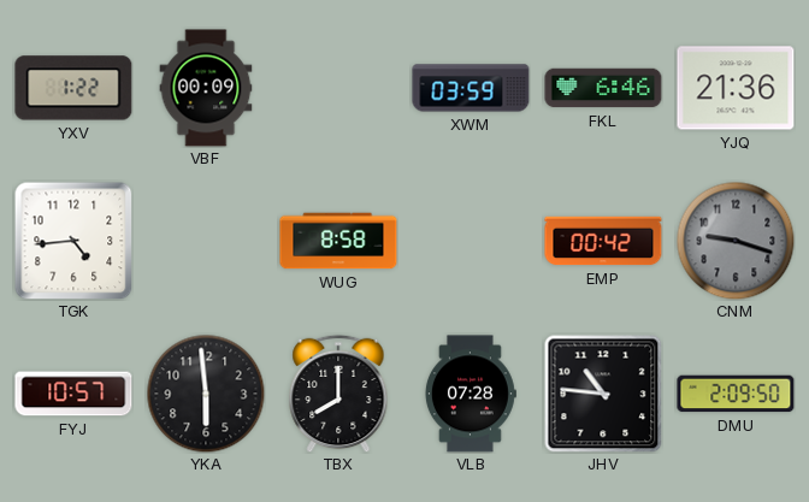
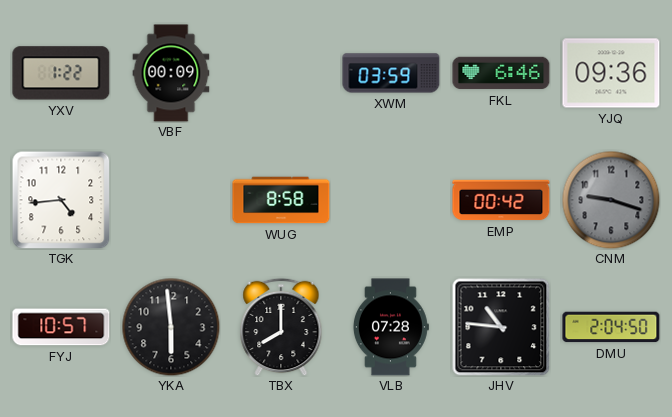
YJQ: 21:36 -> 09:36
DMU: 2:09 -> 2:04
